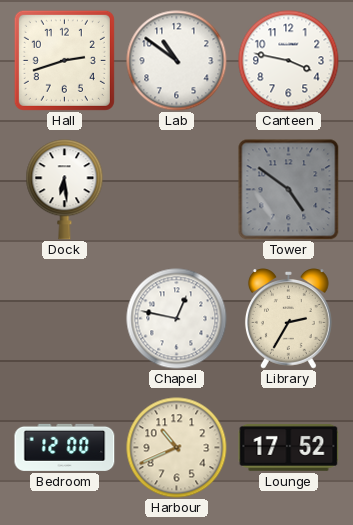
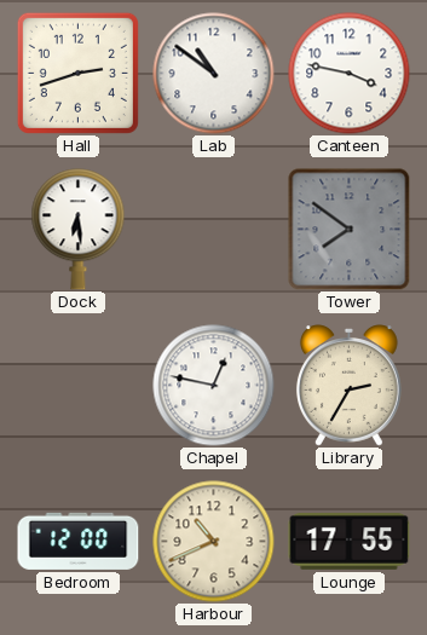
Tower: 4:51 -> 7:51
Lounge: 17:52 -> 17:55
